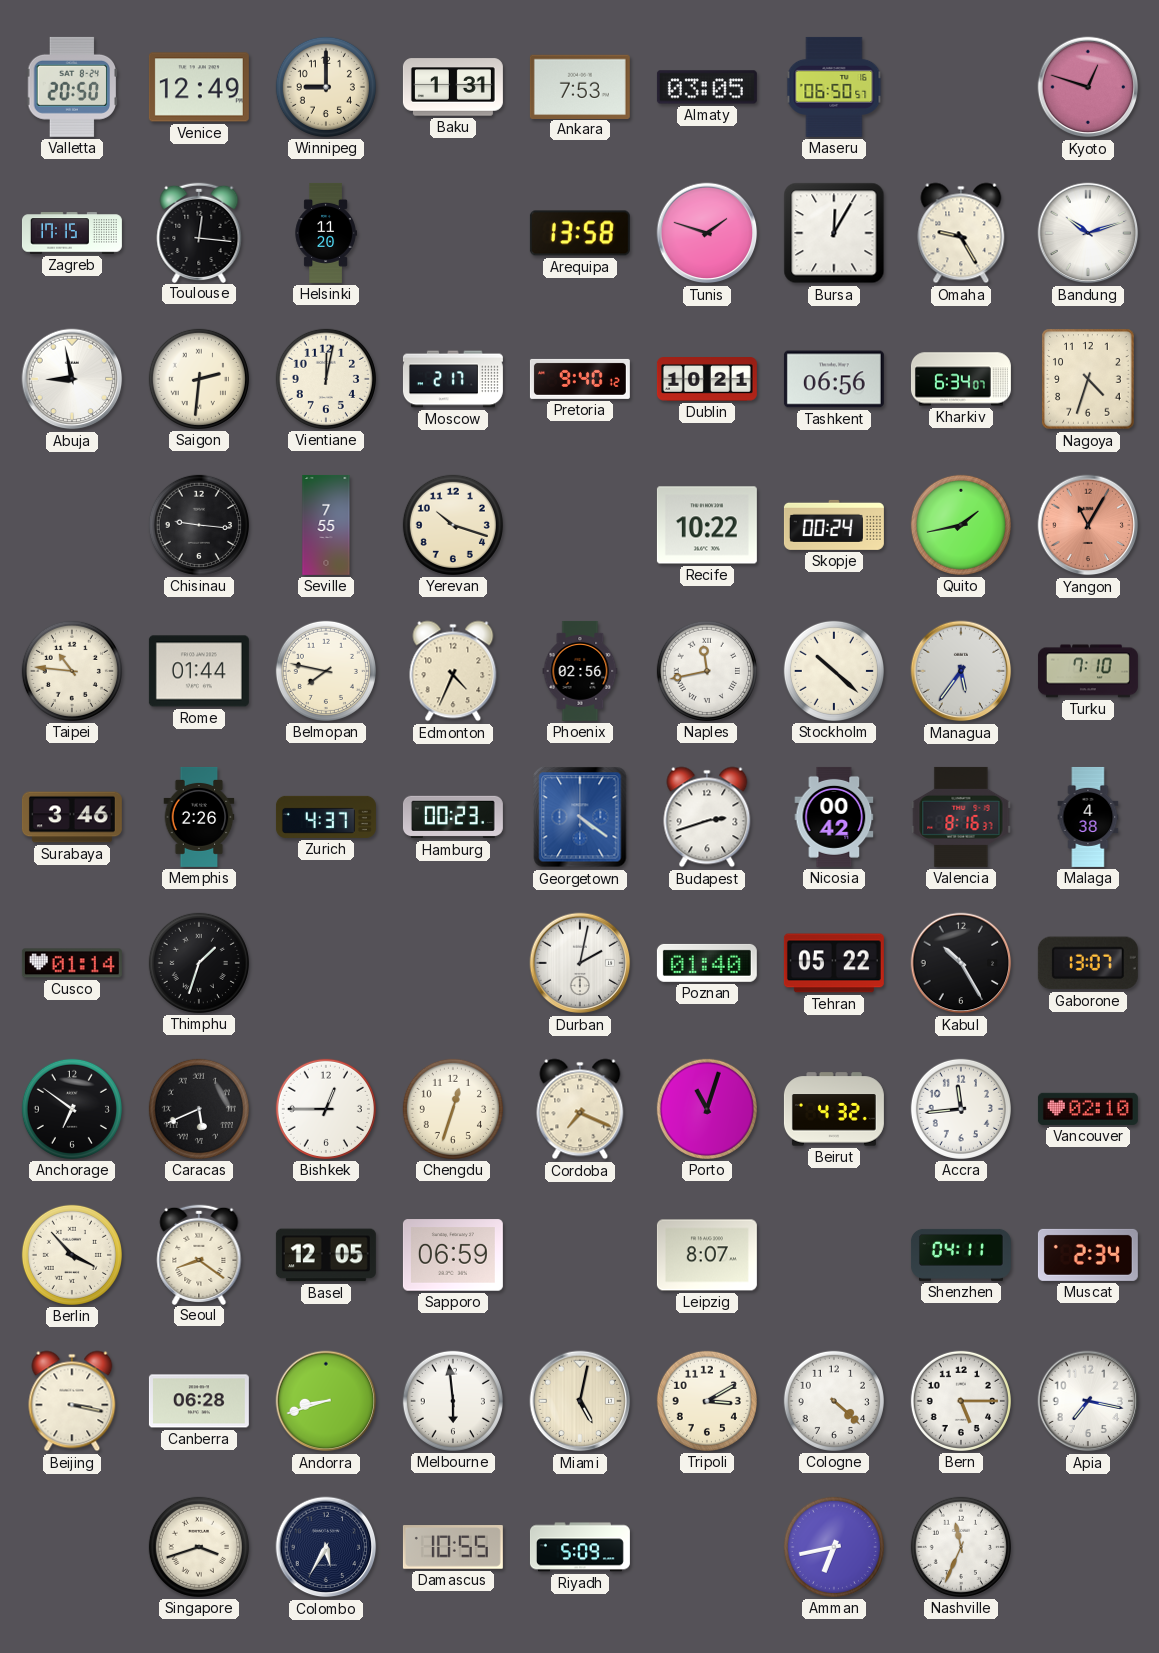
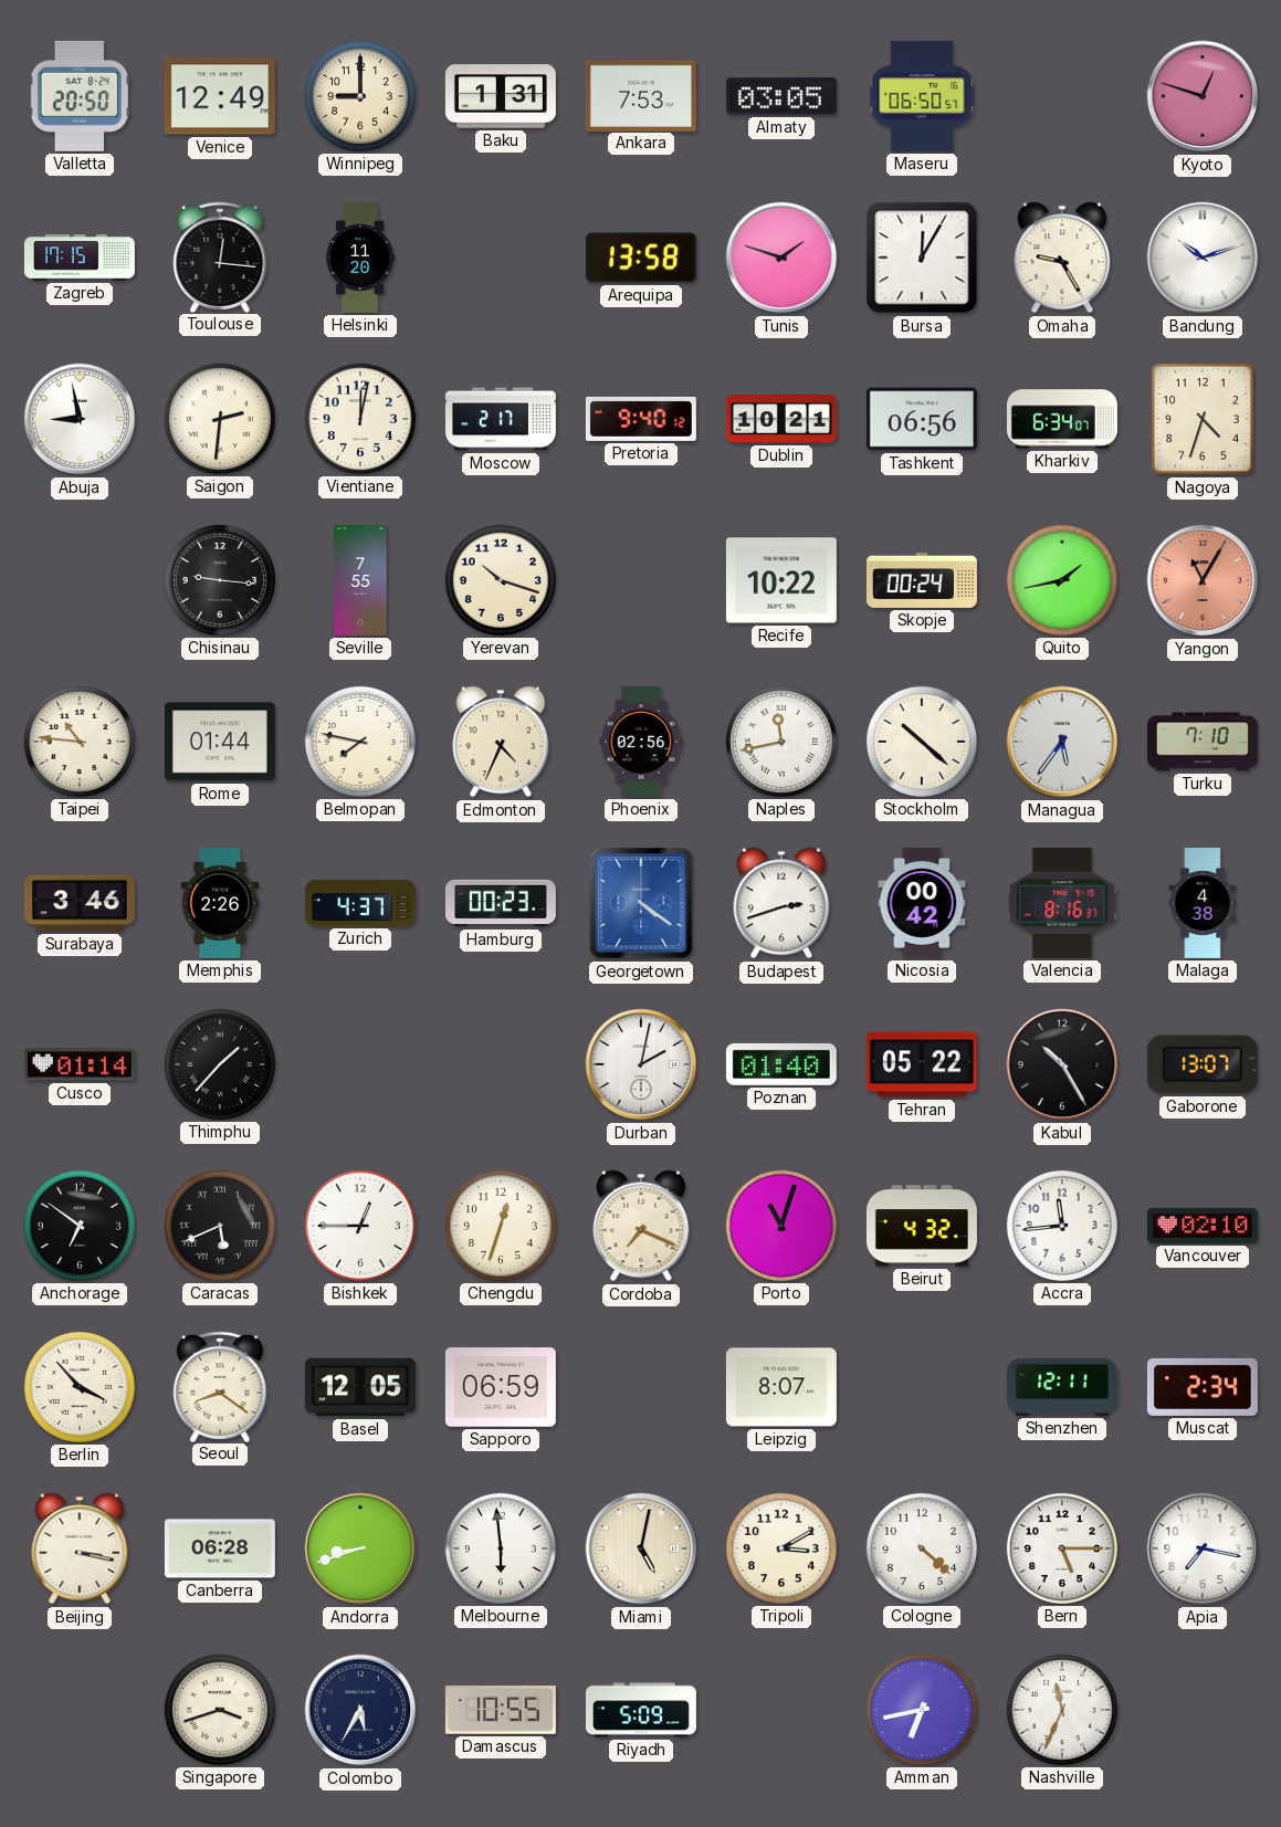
Thimphu: 1:33 -> 1:37
Shenzhen: 04:11 -> 12:11
